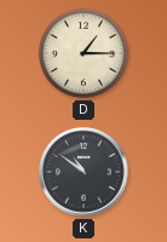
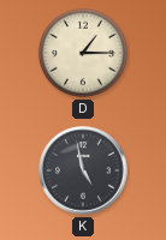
K: 10:51 -> 4:58
